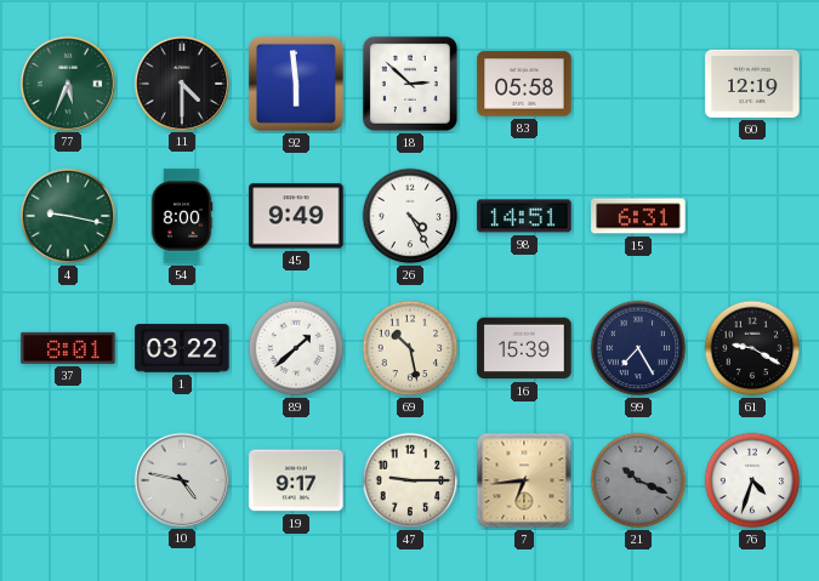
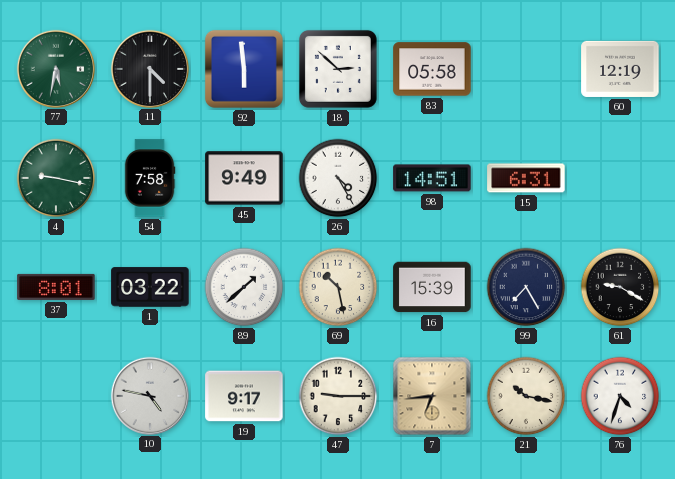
77: 5:34 -> 5:32
54: 8:00 -> 7:58
21: 10:19 -> 10:17
21 dial: grey -> cream
